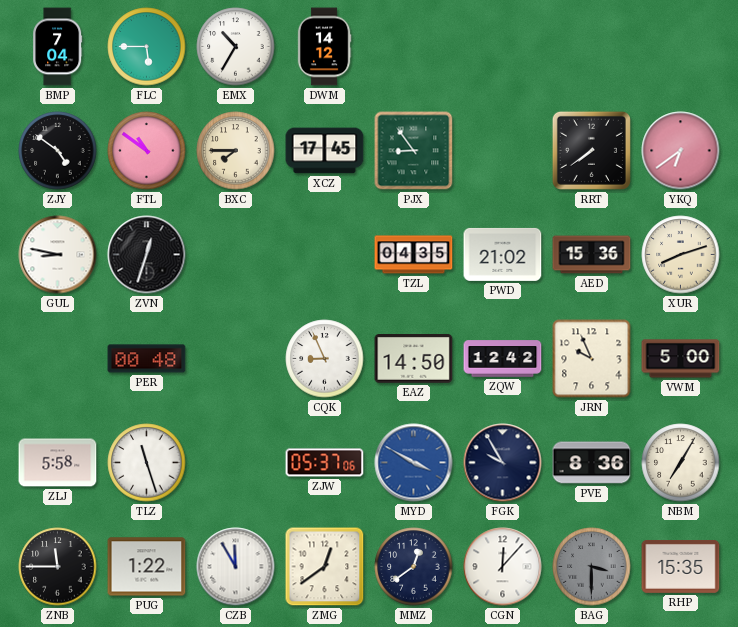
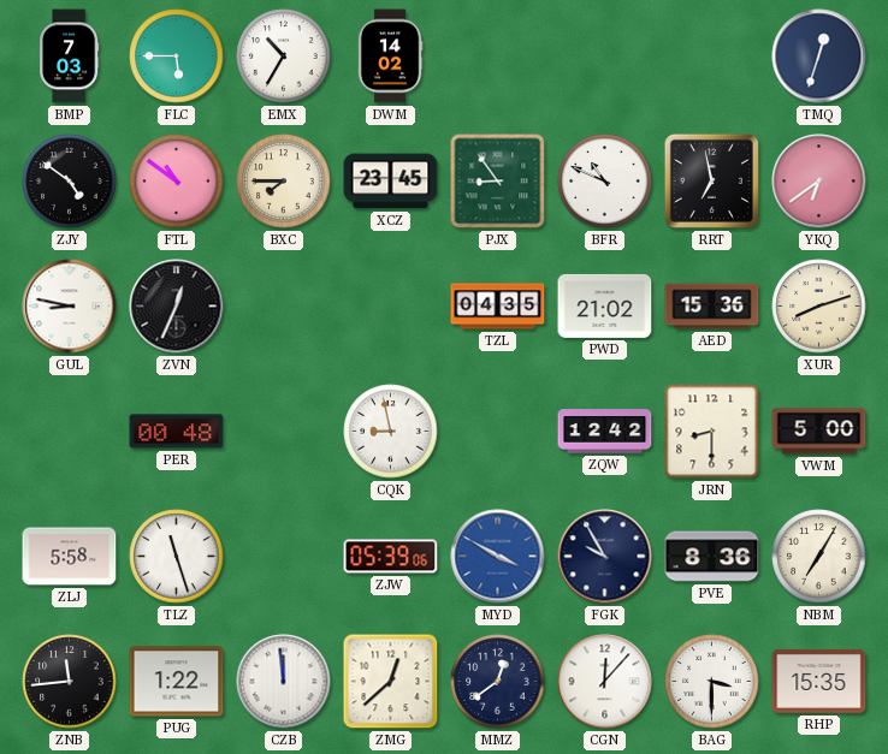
BMP: 7:04 -> 7:03
DWM: 14:12 -> 14:02
TMQ: none -> 12:33
XCZ: 17:45 -> 23:45
BFR: none -> 10:49
RRT: 7:39 -> 6:58
ZVN: 12:33 -> 12:34
CQK: 8:56 -> 8:58
EAZ: 14:50 -> none
JRN: 9:56 -> 8:30
ZJW: 05:37 -> 05:39
ZNB: 11:45 -> 11:44
CZB: 11:55 -> 11:59
ZMG: 12:39 -> 12:38
BAG dial: grey -> white
